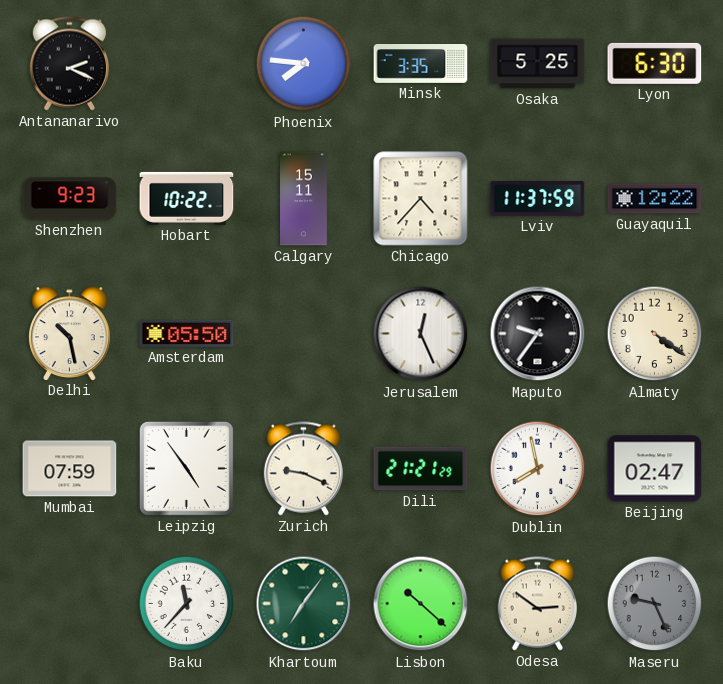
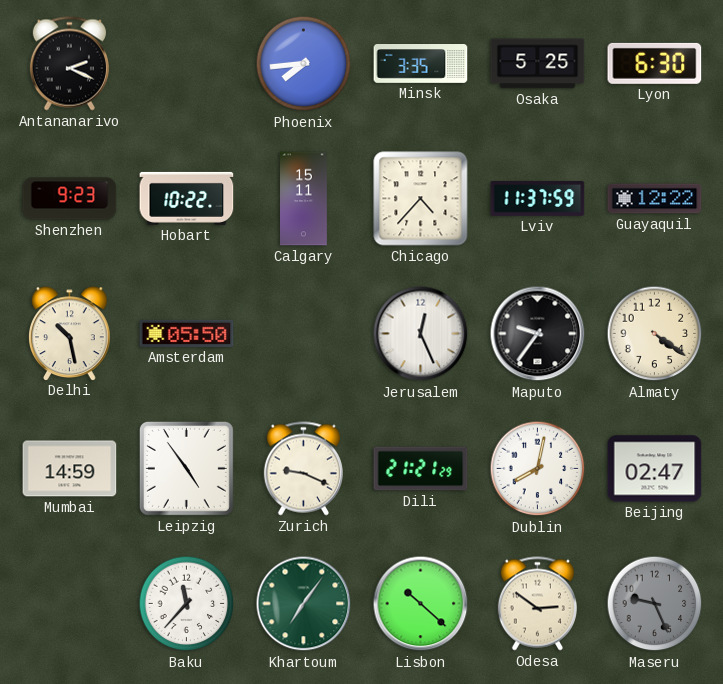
Phoenix: 7:46 -> 7:44
Mumbai: 07:59 -> 14:59
Dublin: 7:58 -> 8:02
